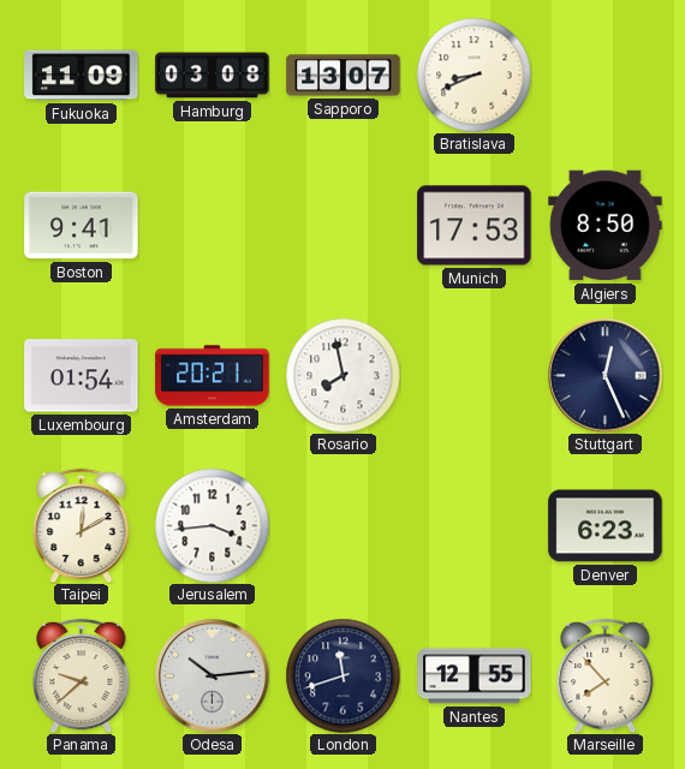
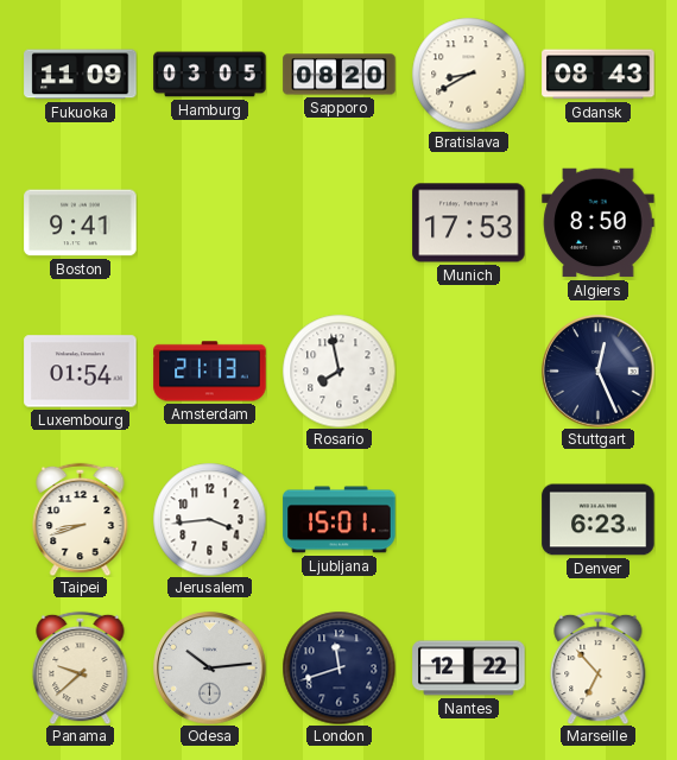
Hamburg: 03:08 -> 03:05
Sapporo: 13:07 -> 08:20
Bratislava: 8:41 -> 8:40
Gdansk: none -> 08:43
Amsterdam: 20:21 -> 21:13
Taipei: 12:10 -> 8:42
Ljubljana: none -> 15:01
Nantes: 12:55 -> 12:22
Marseille: 7:53 -> 6:53
